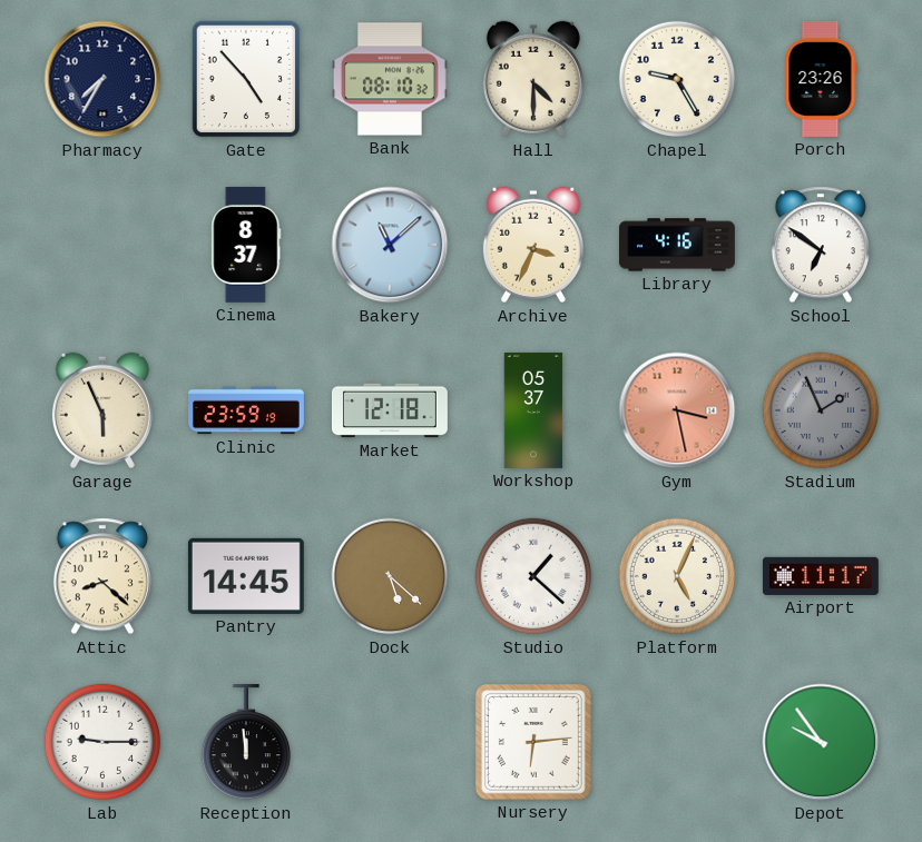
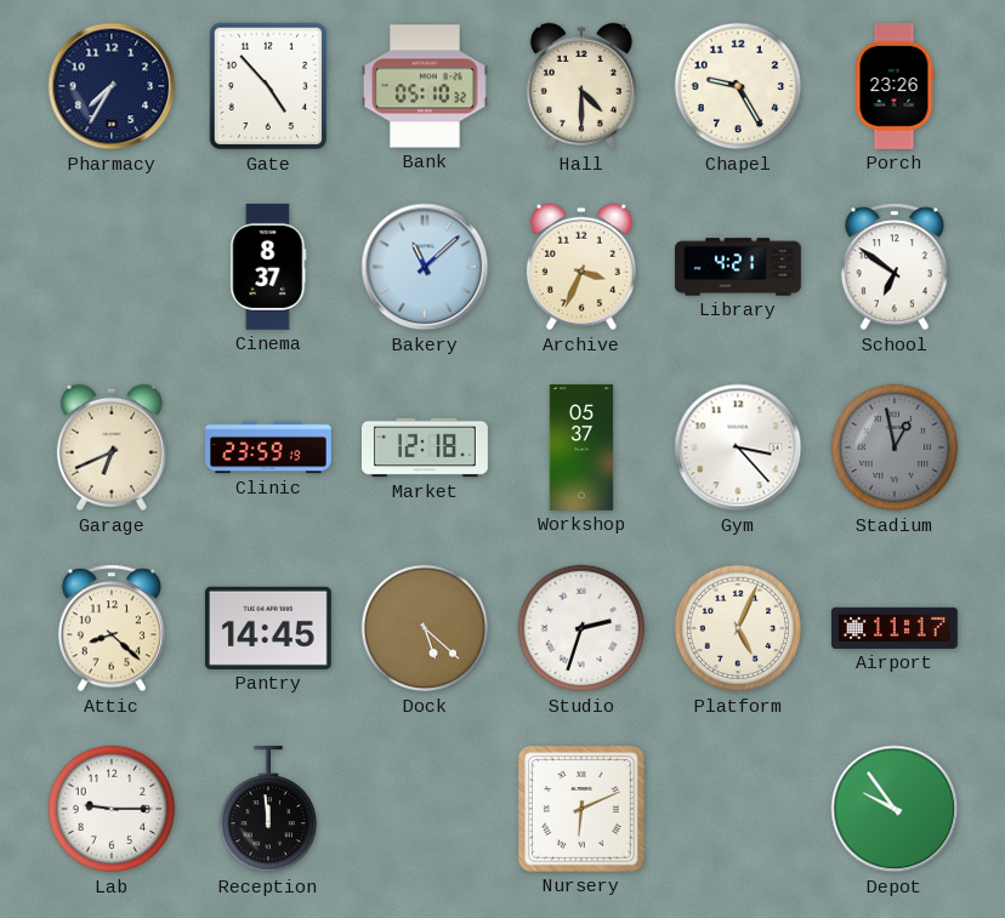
Bank: 08:10 -> 05:10
Library: 4:16 -> 4:21
Garage: 5:56 -> 6:41
Gym: 3:28 -> 3:23
Gym dial: salmon -> white
Stadium: 1:56 -> 12:58
Studio: 1:22 -> 2:33
Nursery: 6:14 -> 6:11
